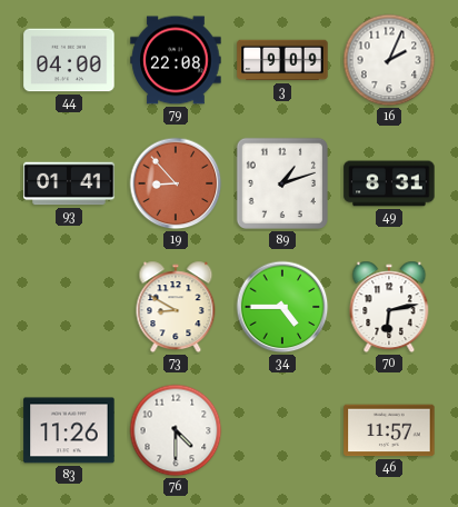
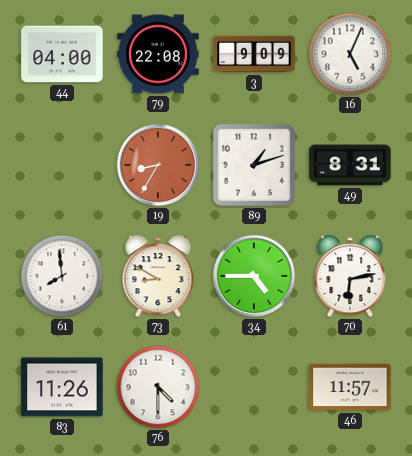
16: 2:04 -> 5:04
93: 01:41 -> none
19: 8:53 -> 8:35
61: none -> 7:59
